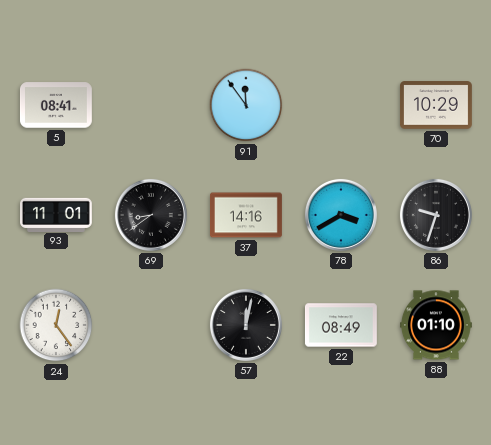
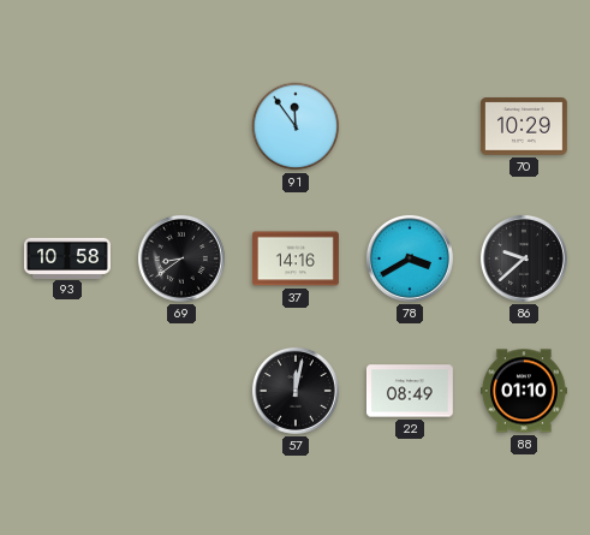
5: 08:41 -> none
93: 11:01 -> 10:58
86: 9:33 -> 9:38
24: 12:24 -> none
